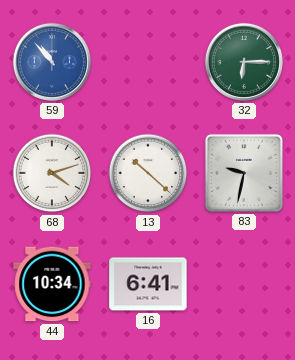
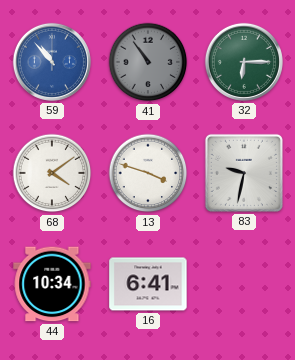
41: none -> 10:54
68: 4:12 -> 4:09
13: 10:22 -> 3:48
